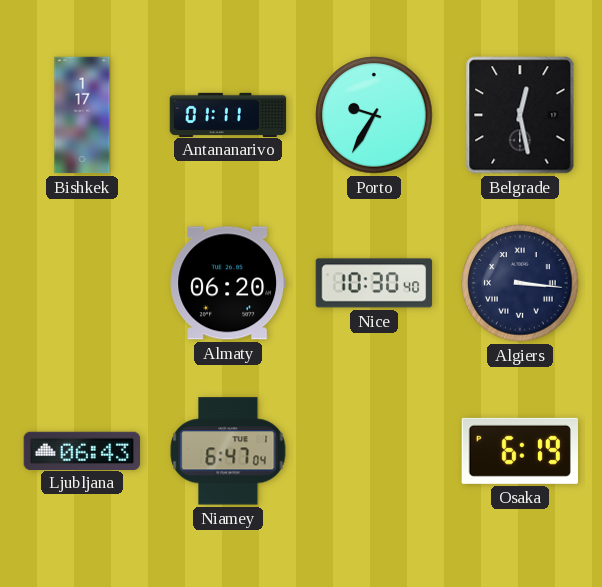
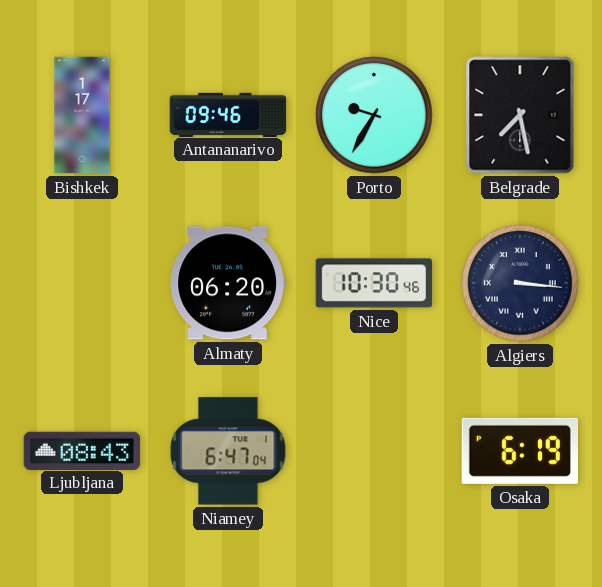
Antananarivo: 01:11 -> 09:46
Belgrade: 12:28 -> 7:28
Nice: 10:30:40 -> 10:30:46
Ljubljana: 06:43 -> 08:43
